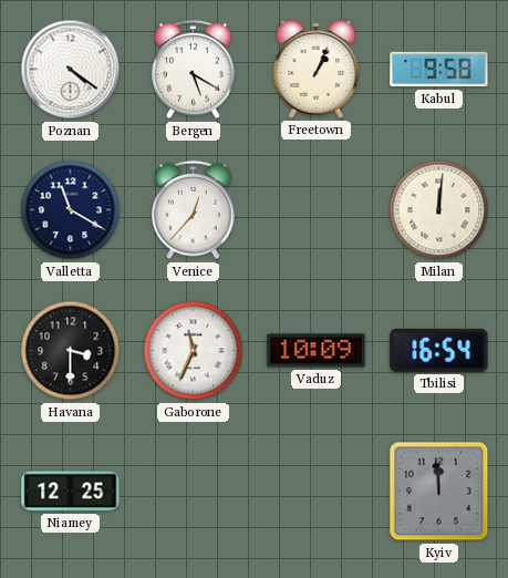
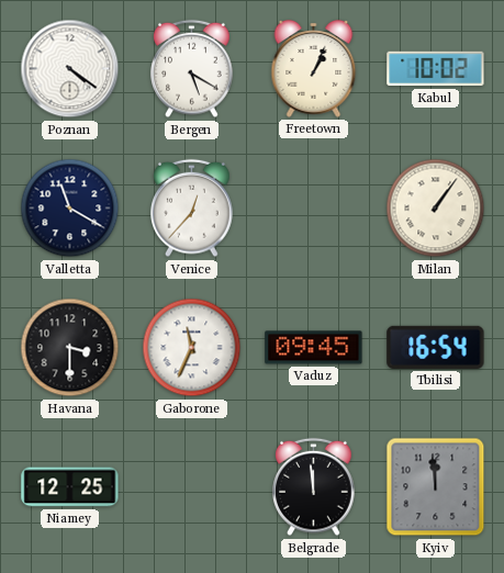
Kabul: 9:58 -> 10:02
Milan: 12:01 -> 1:06
Vaduz: 10:09 -> 09:45
Belgrade: none -> 11:59
